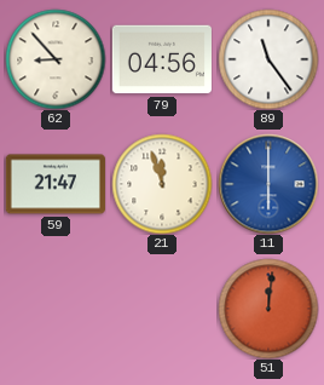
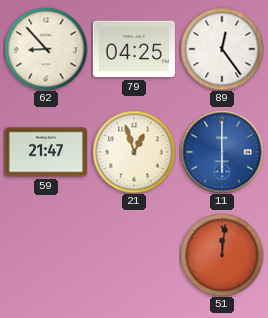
79: 04:56 -> 04:25
89: 11:24 -> 12:24
21: 11:57 -> 12:57
